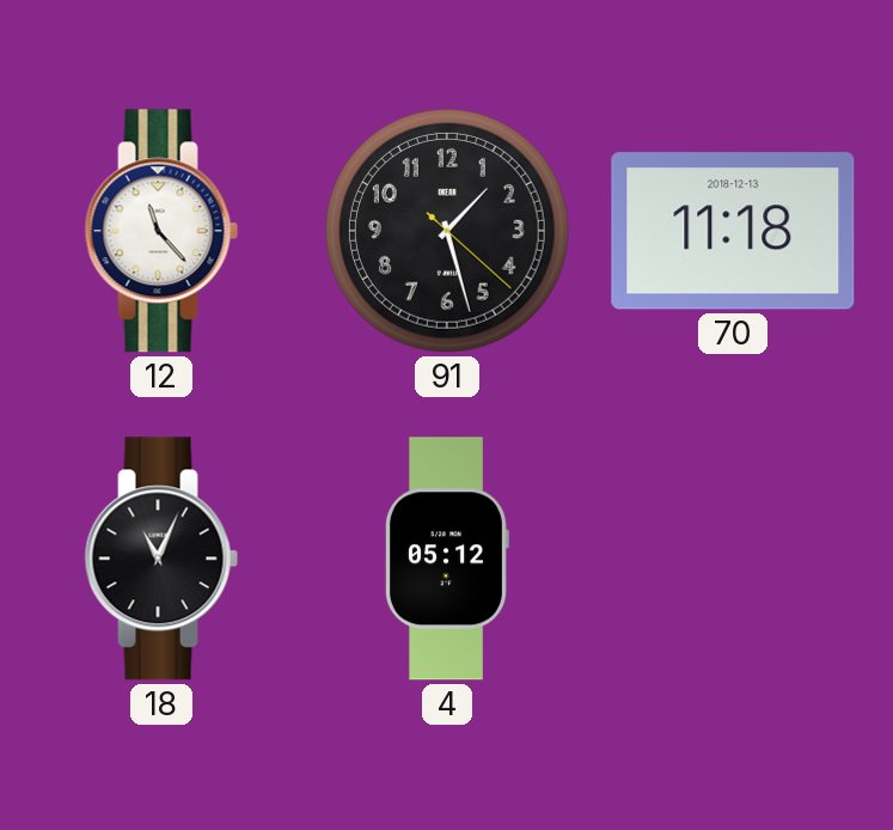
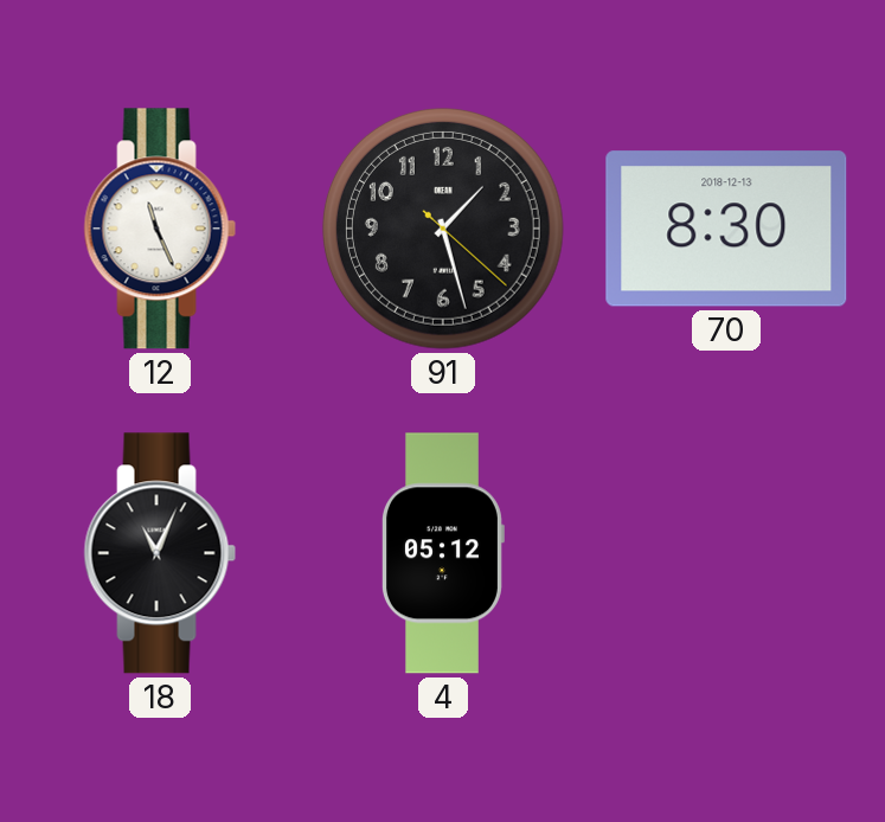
12: 11:23 -> 11:26
70: 11:18 -> 8:30
